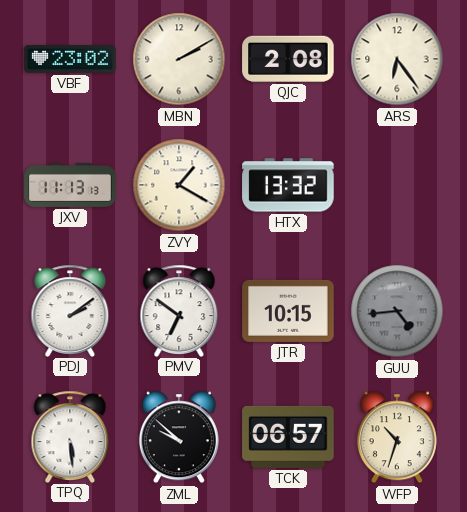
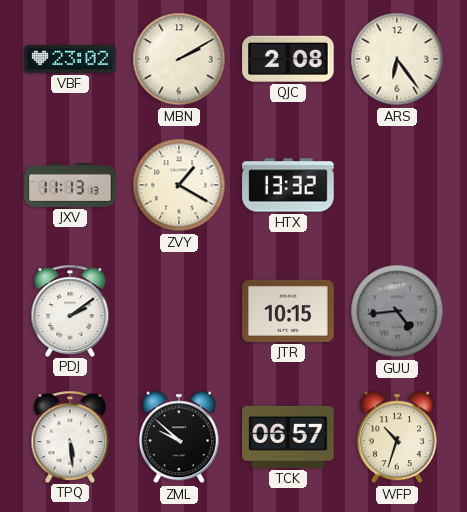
PMV: 6:51 -> none
